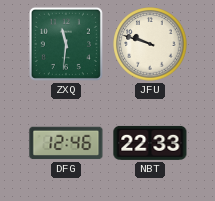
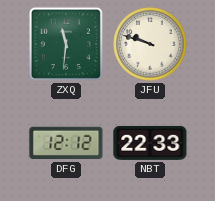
DFG: 12:46 -> 12:12
